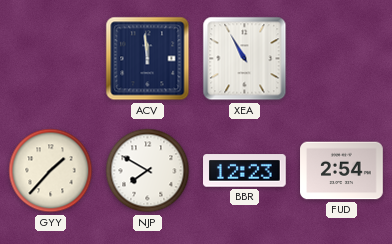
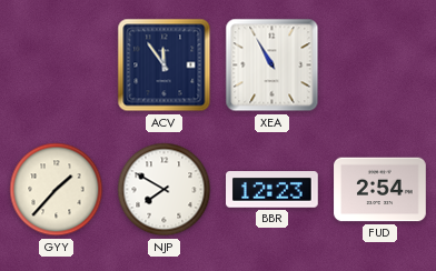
ACV: 11:59 -> 11:54
